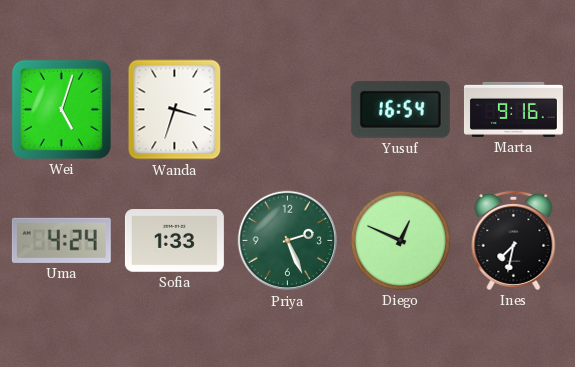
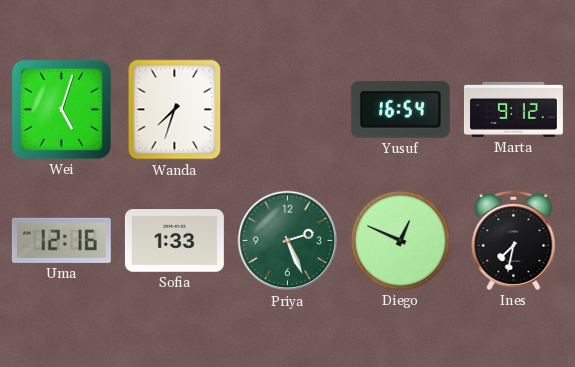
Wanda: 3:33 -> 7:33
Marta: 9:16 -> 9:12
Uma: 4:24 -> 12:16
